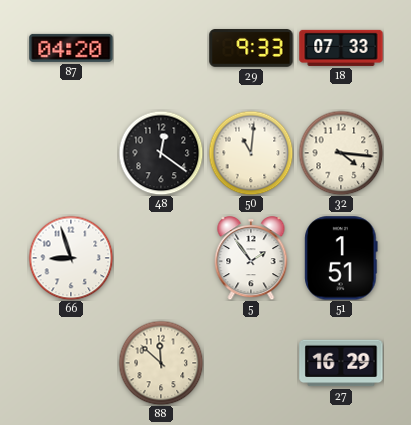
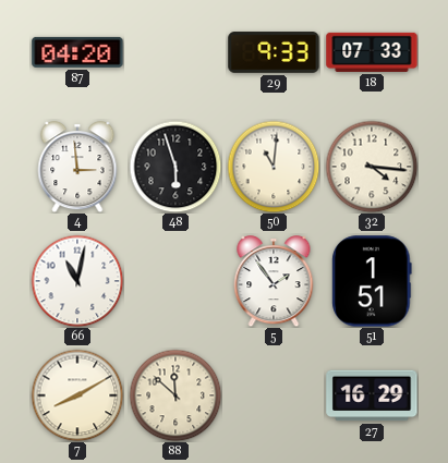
4: none -> 2:59
48: 12:21 -> 5:57
66: 8:57 -> 11:02
7: none -> 8:10
